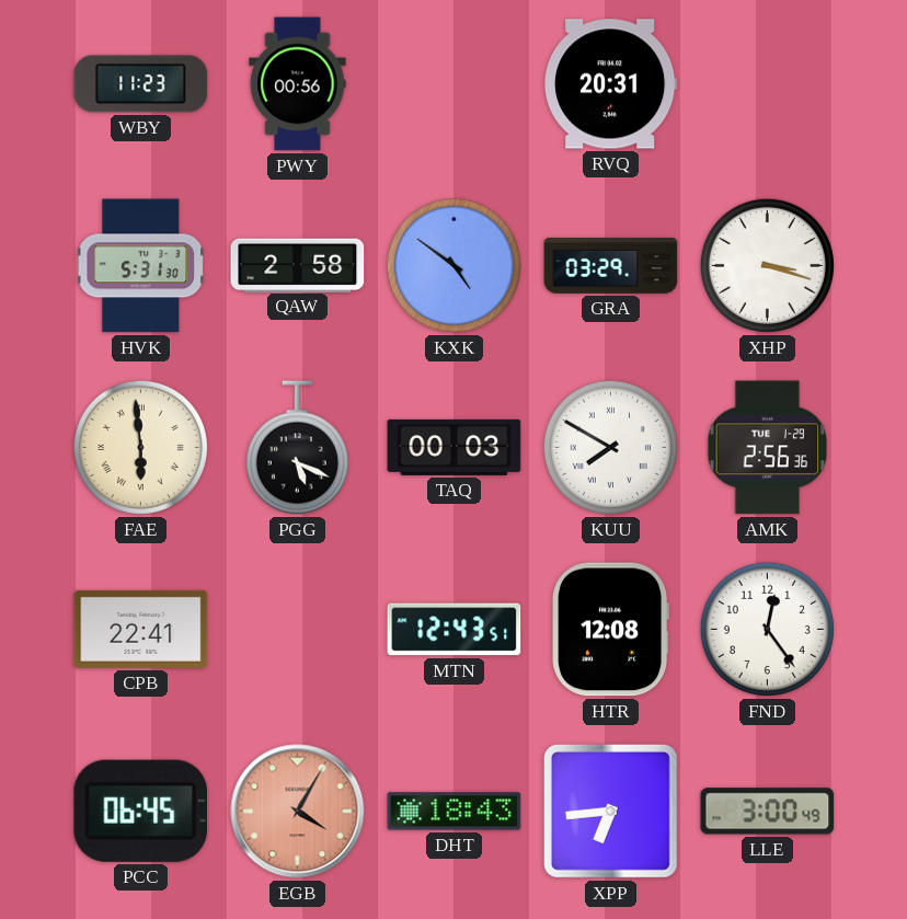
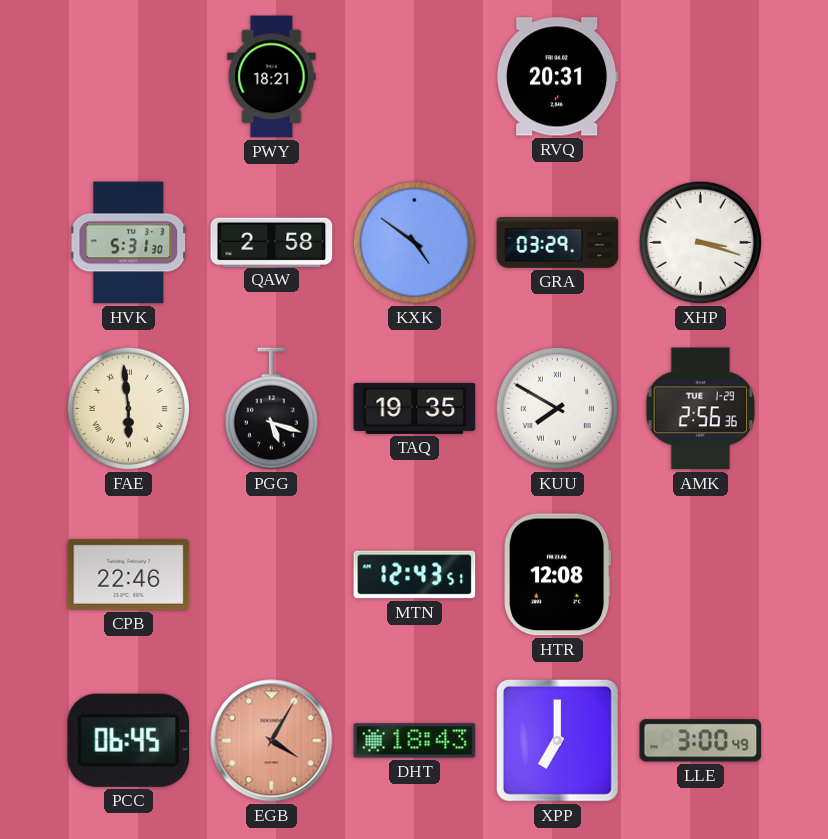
WBY: 11:23 -> none
PWY: 00:56 -> 18:21
PGG: 5:19 -> 5:18
TAQ: 00:03 -> 19:35
CPB: 22:41 -> 22:46
FND: 12:24 -> none
XPP: 6:44 -> 7:00
